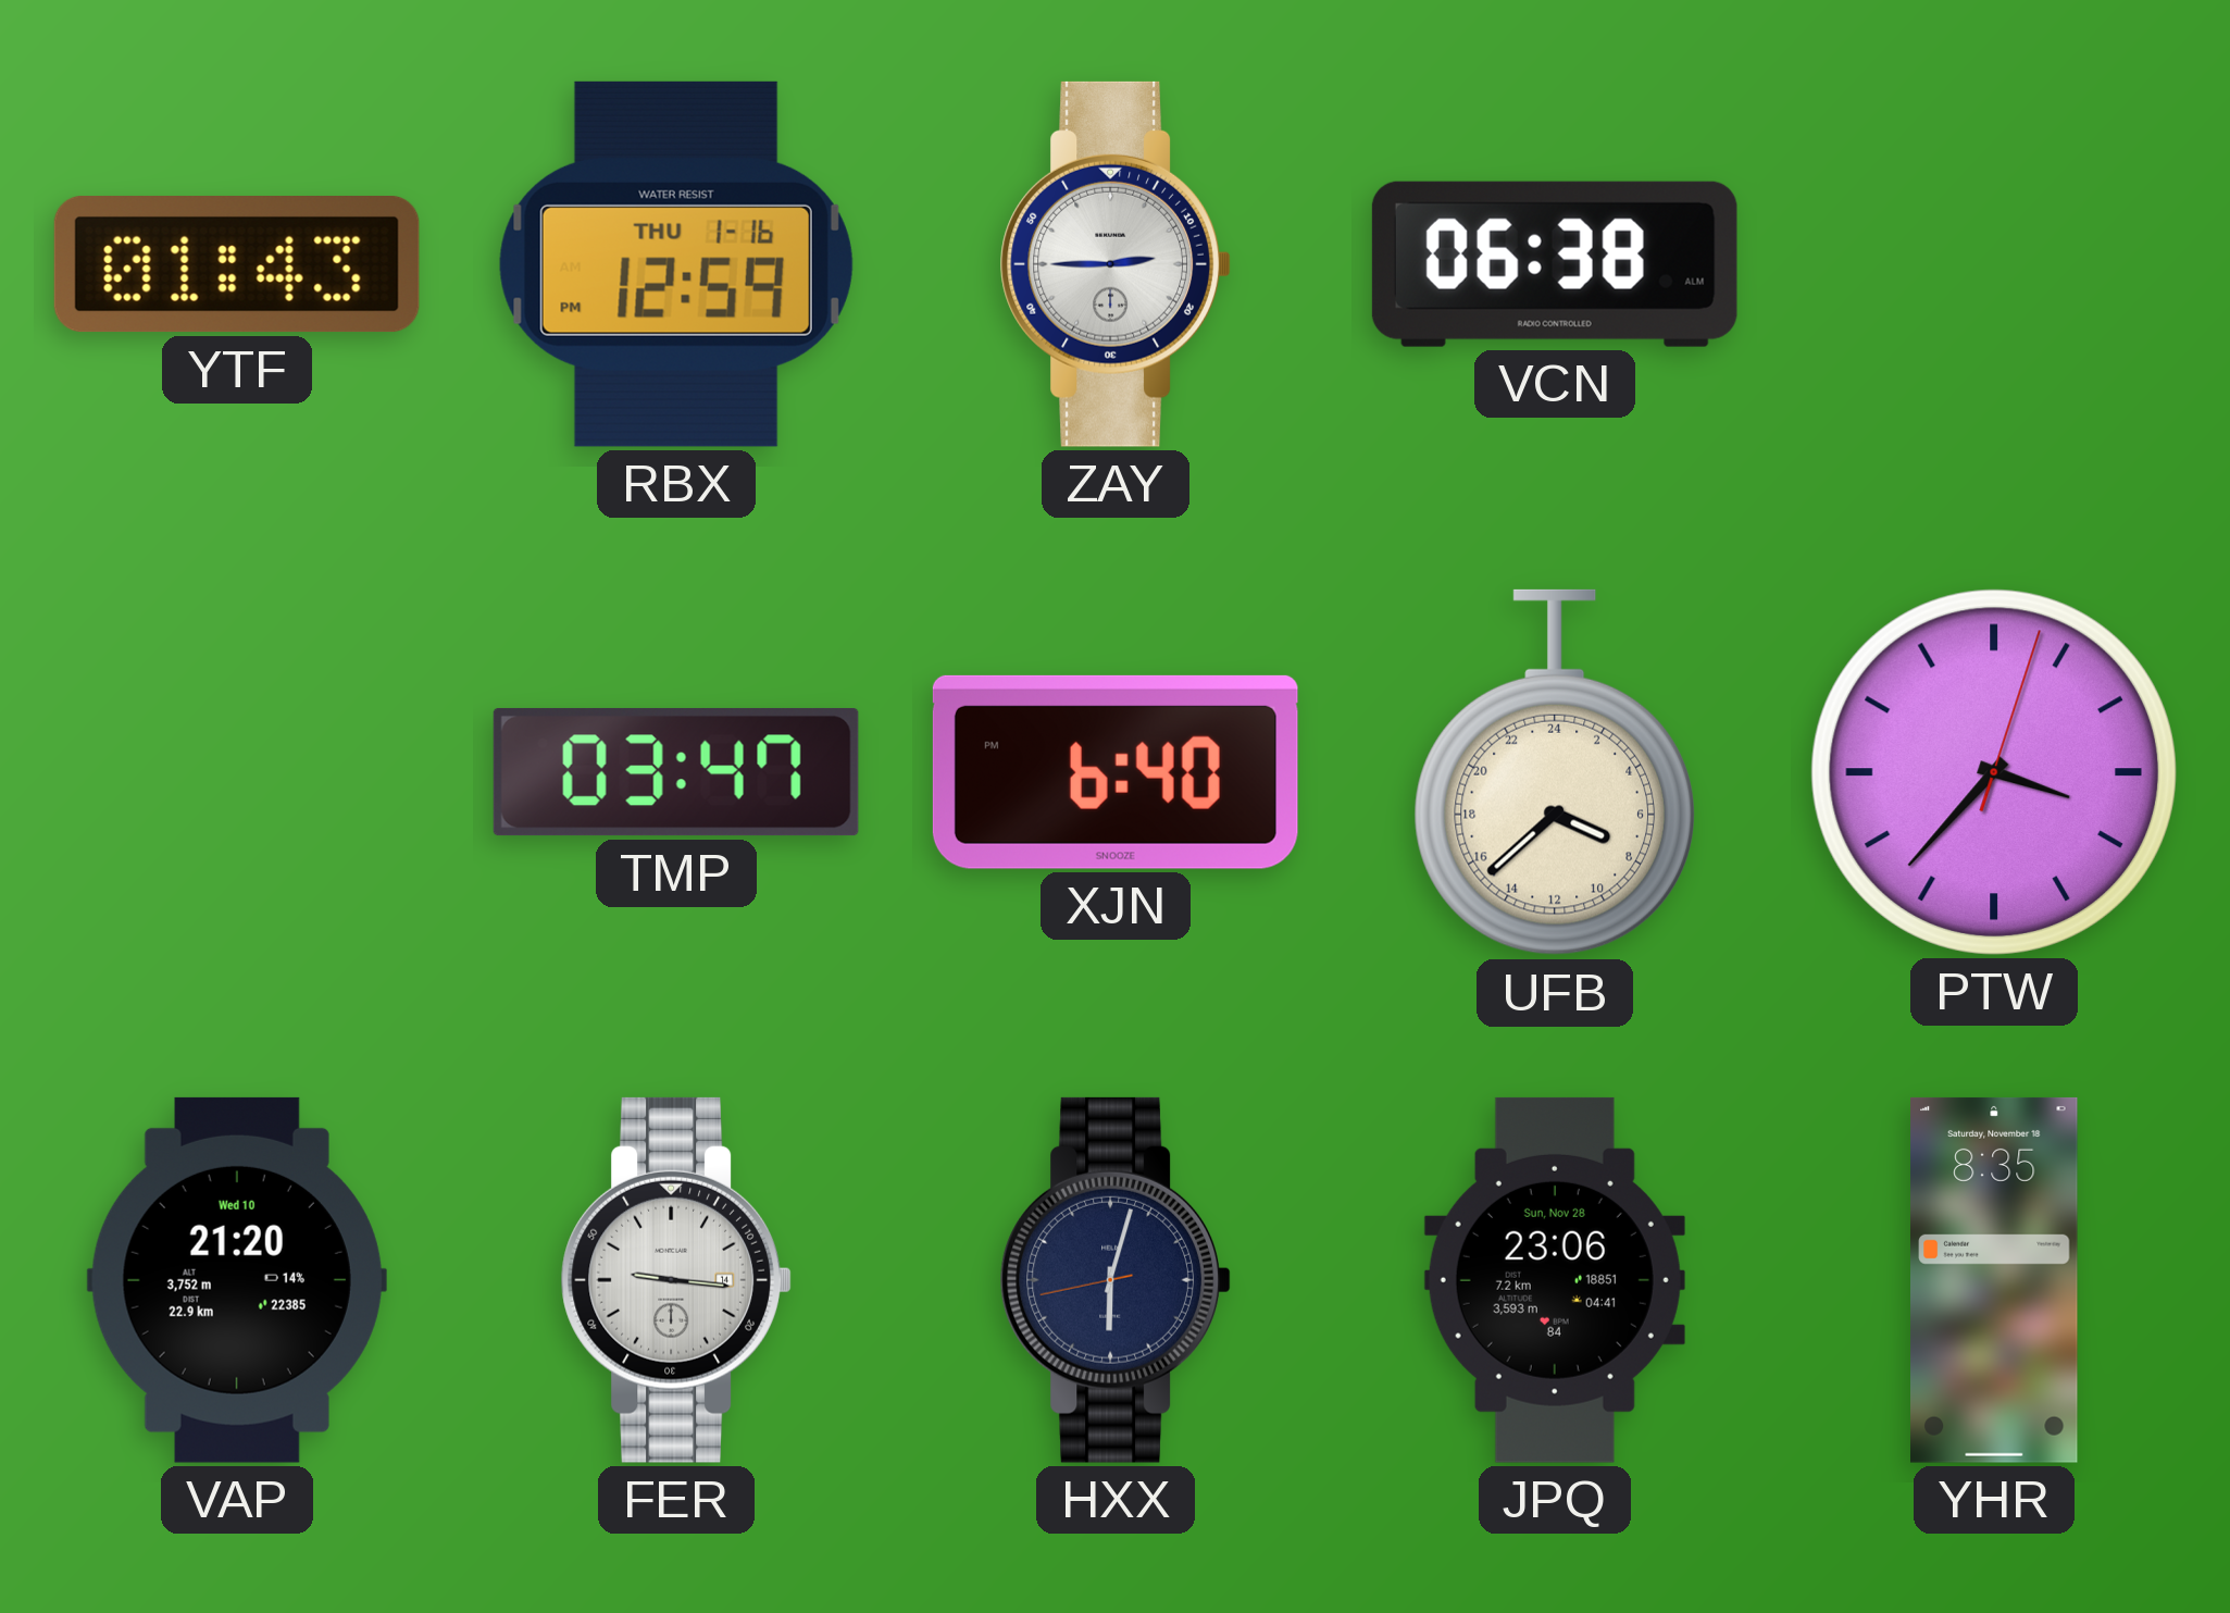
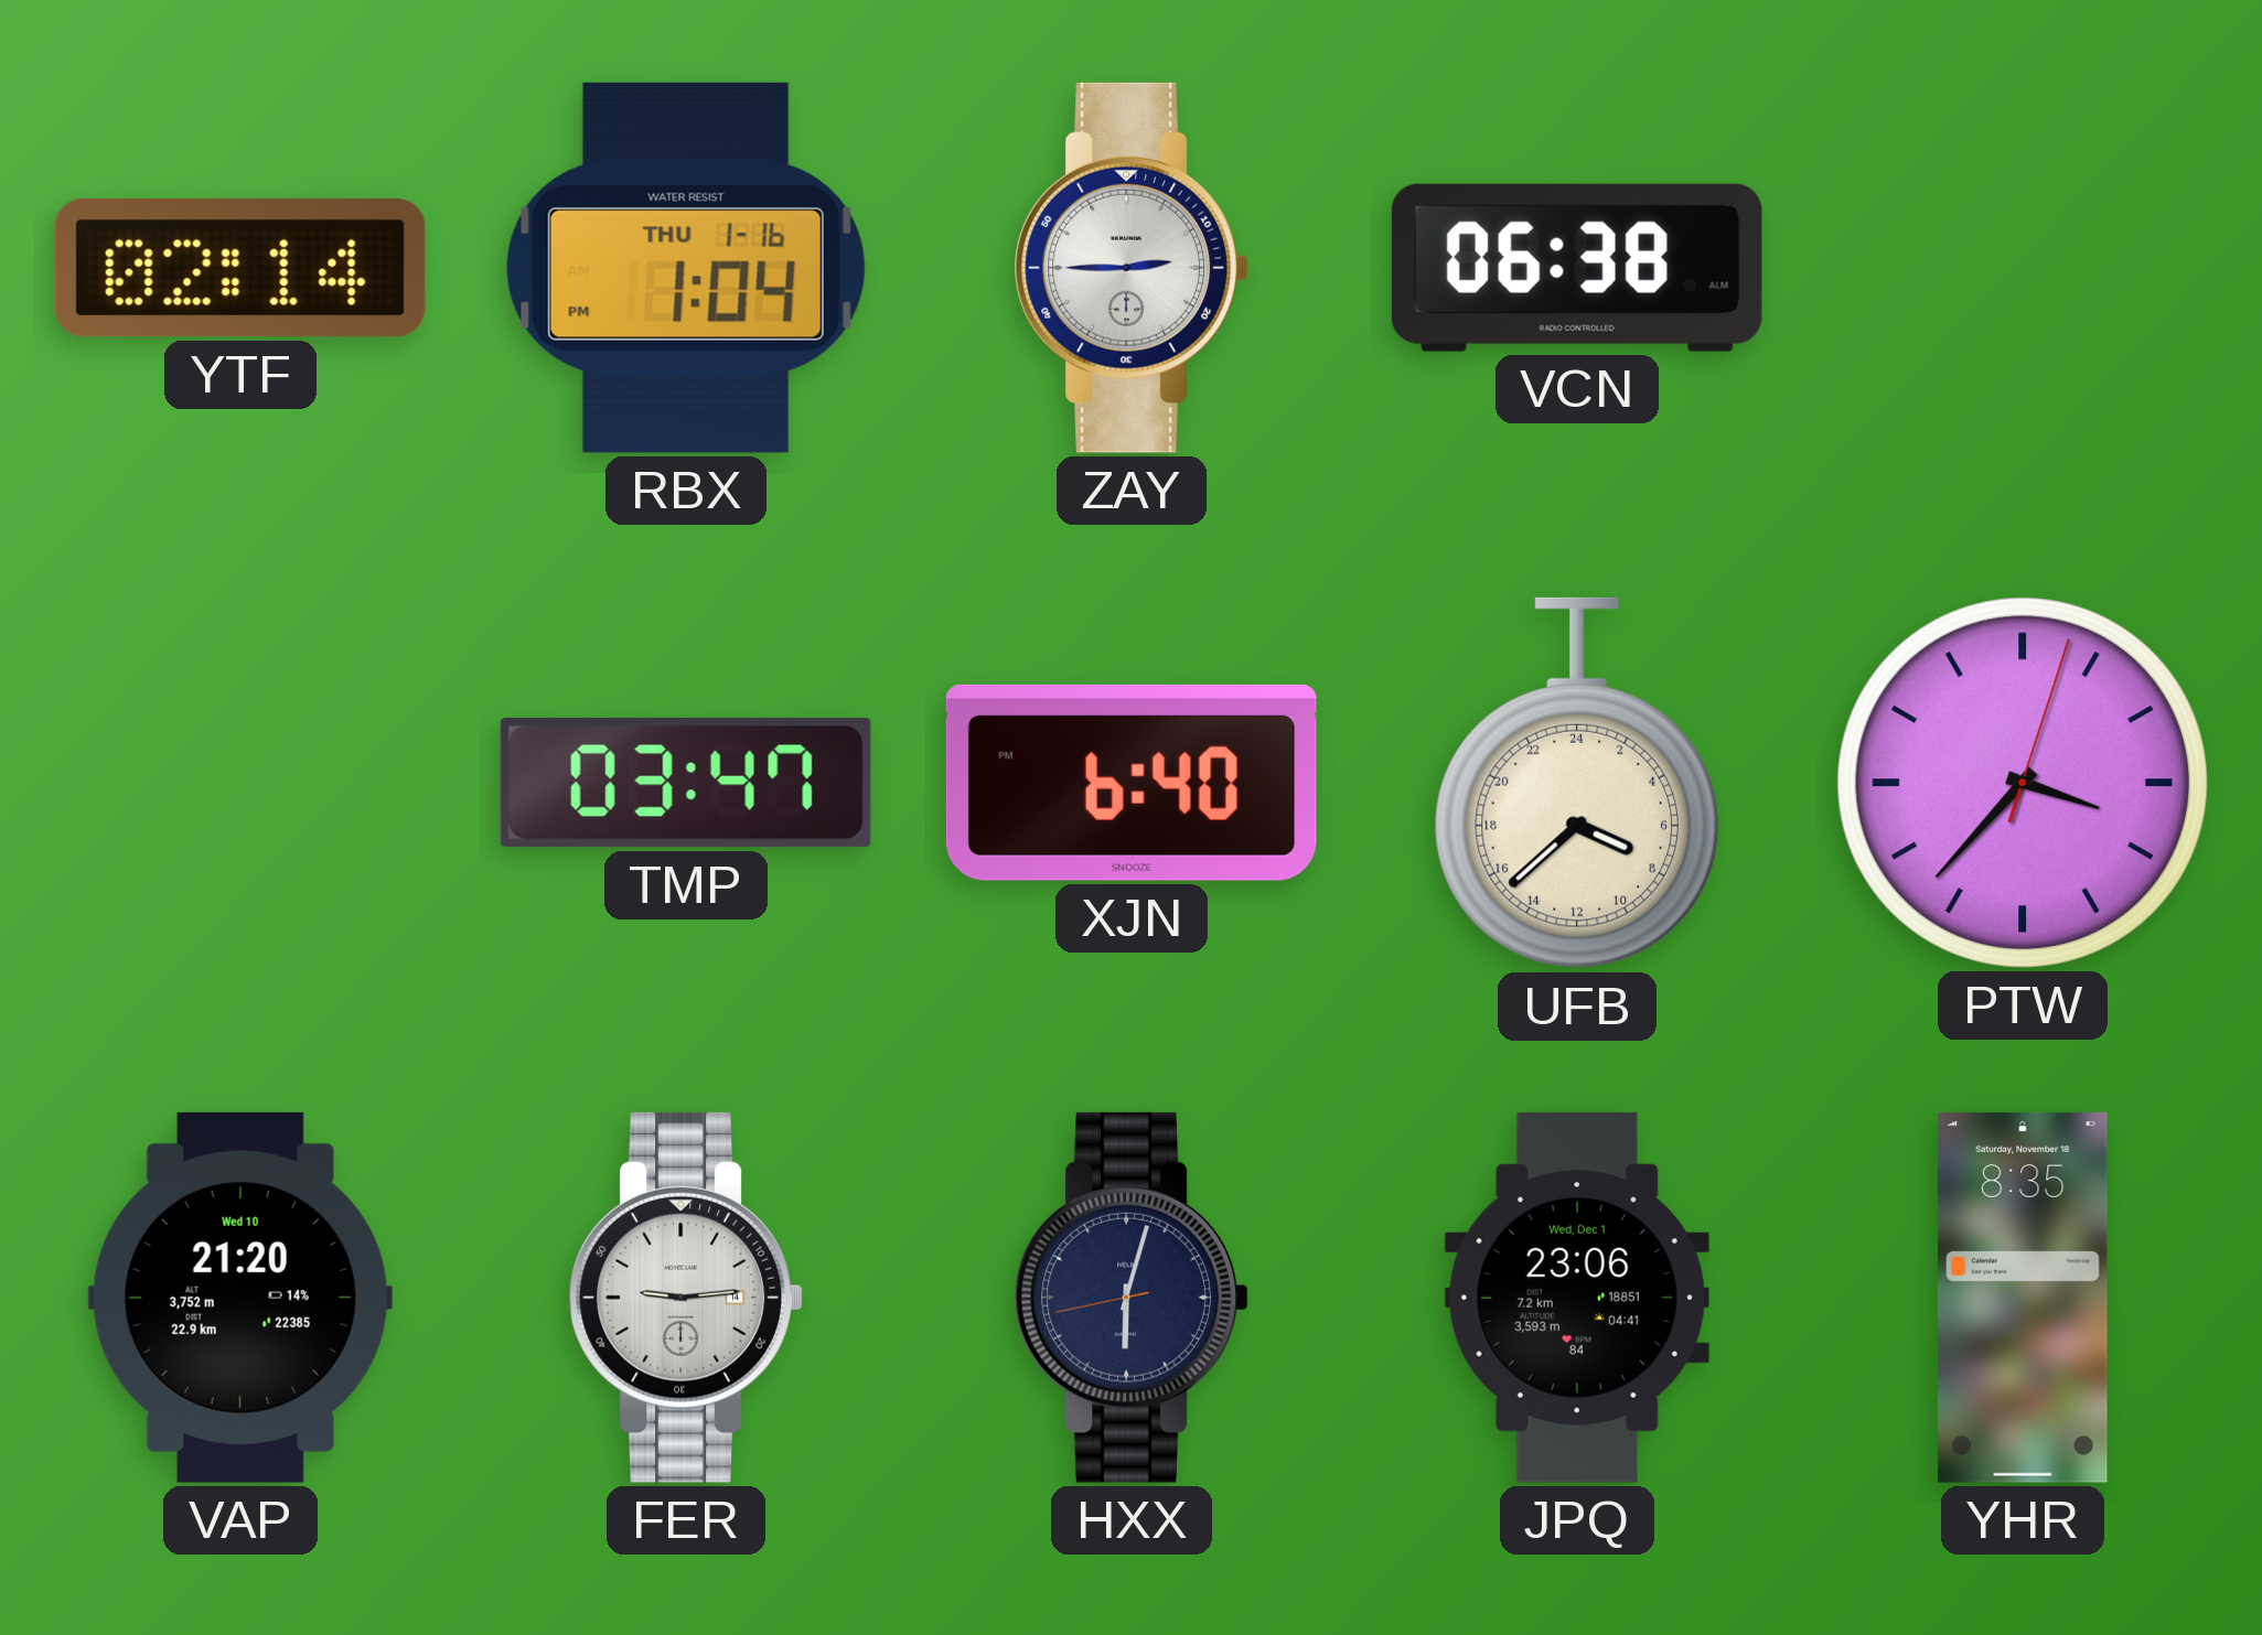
YTF: 01:43 -> 02:14
RBX: 12:59 -> 1:04
FER: 9:16 -> 9:14
JPQ date: Sun, Nov 28 -> Wed, Dec 1
